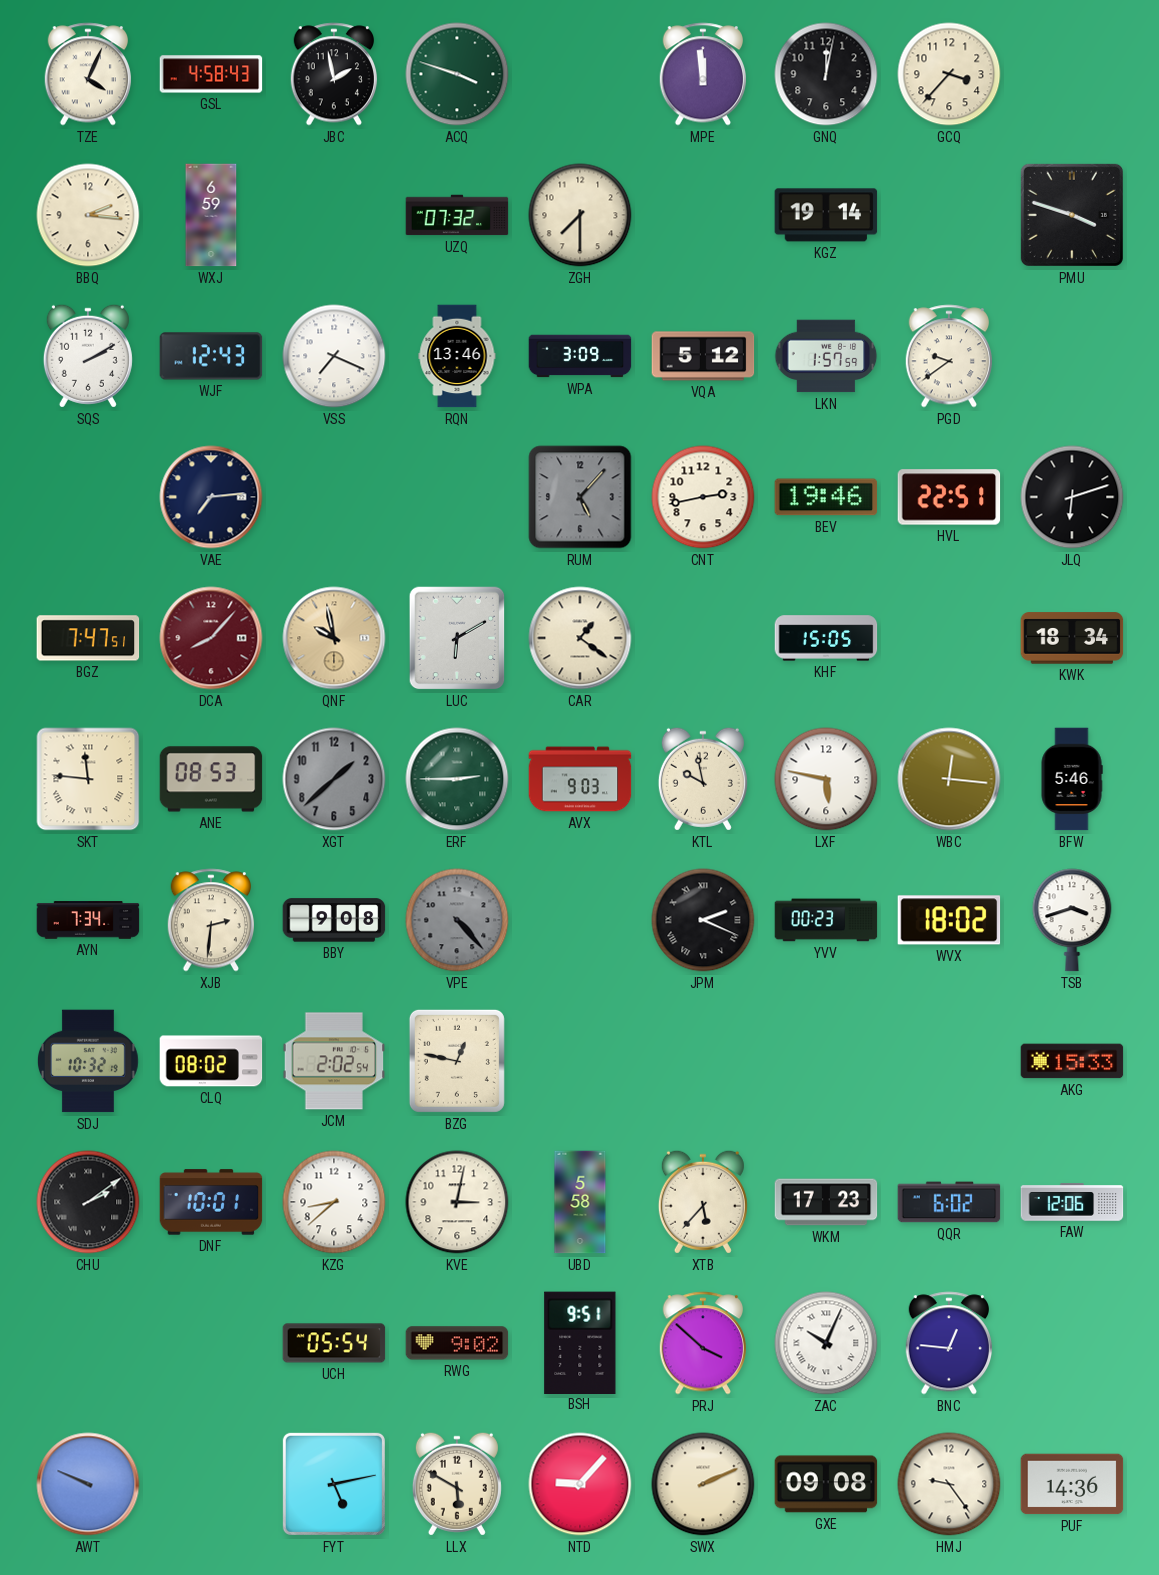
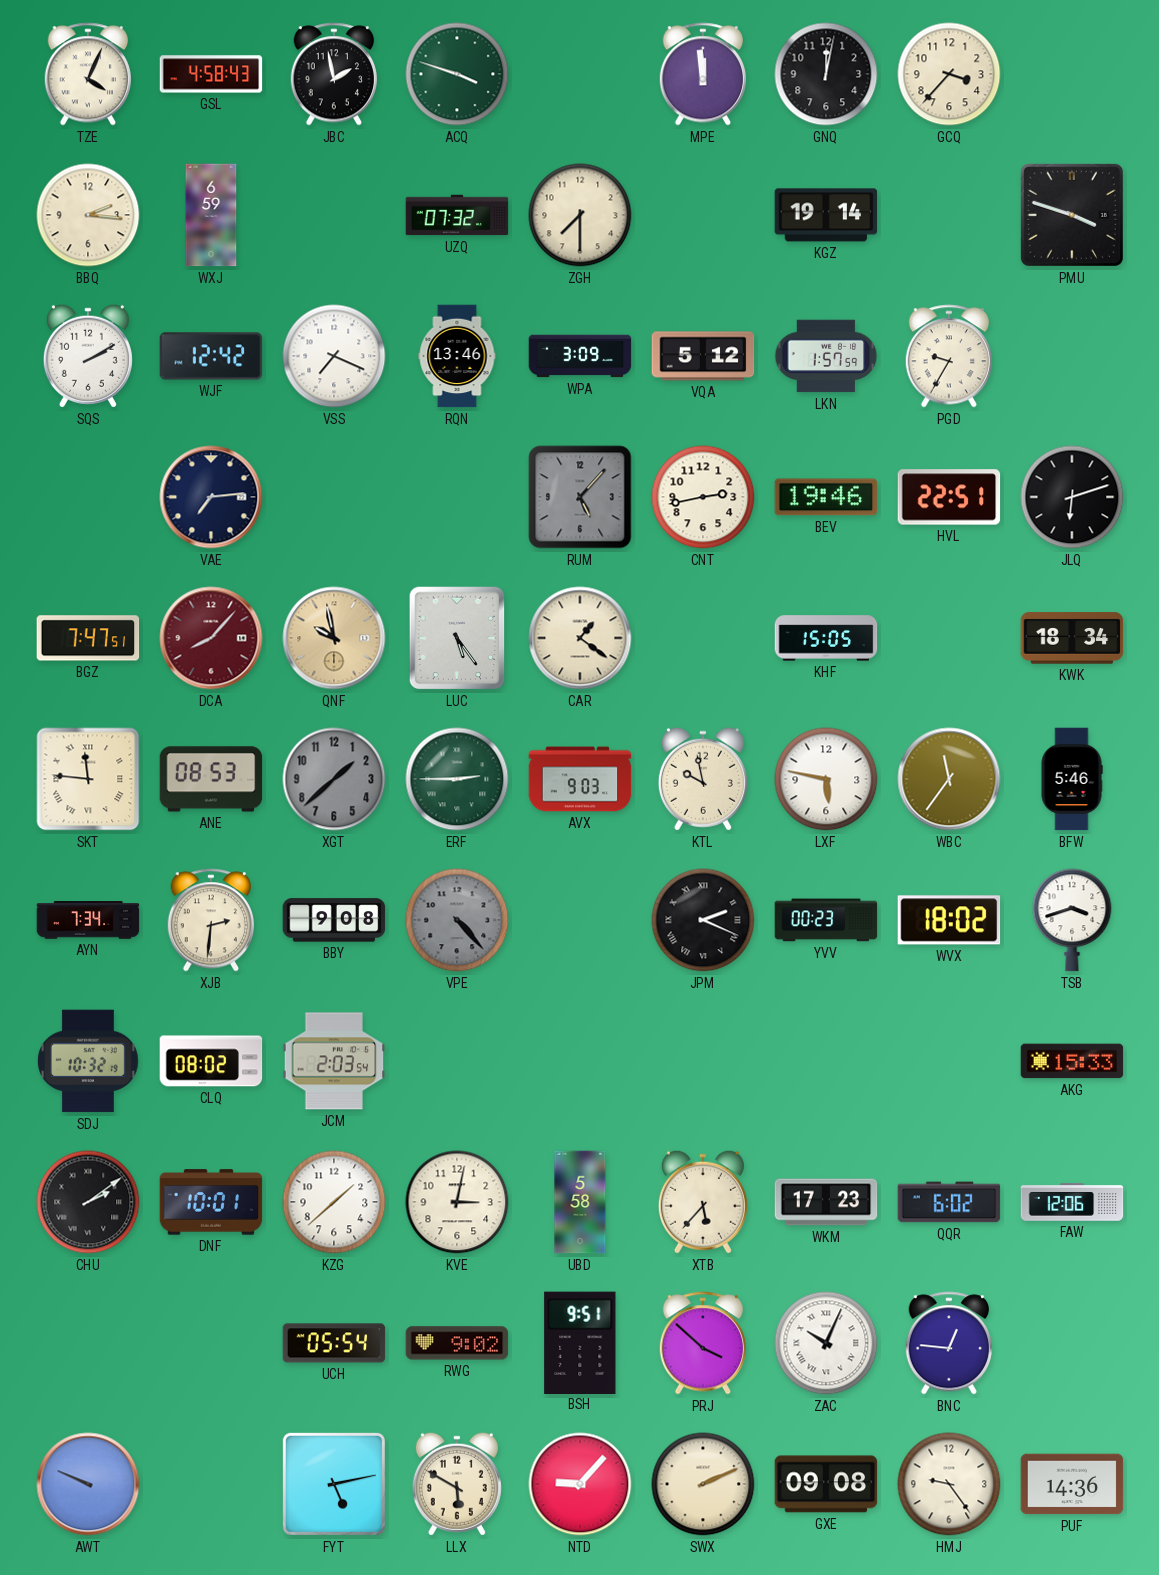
WJF: 12:43 -> 12:42
PGD: 9:39 -> 9:35
LUC: 6:10 -> 5:24
WBC: 12:16 -> 11:36
JCM: 2:02 -> 2:03
BZG: 12:47 -> none
KZG: 8:38 -> 1:38
